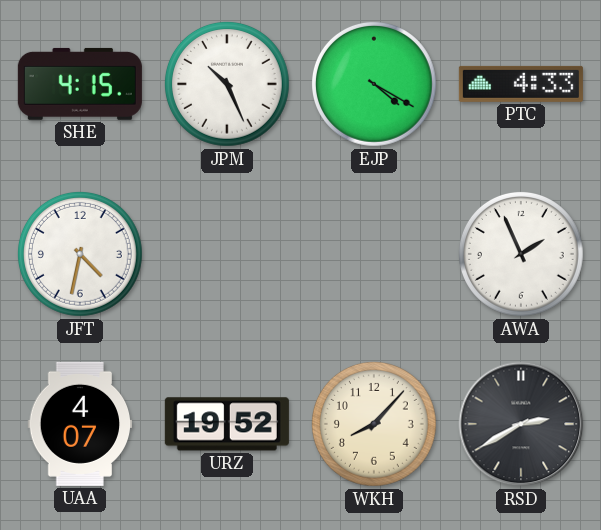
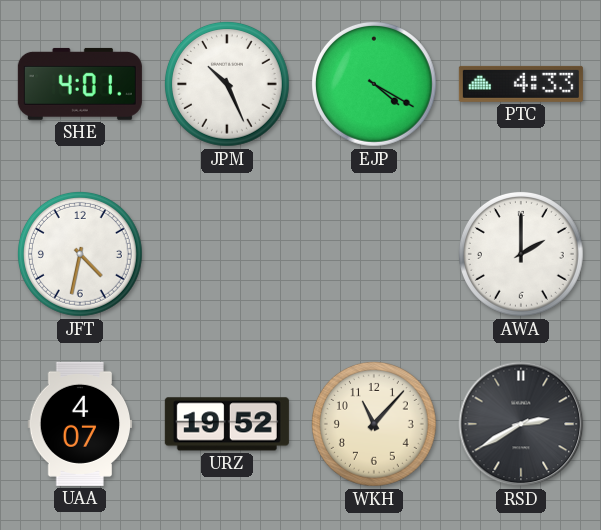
SHE: 4:15 -> 4:01
AWA: 1:56 -> 2:00
WKH: 8:07 -> 11:07
